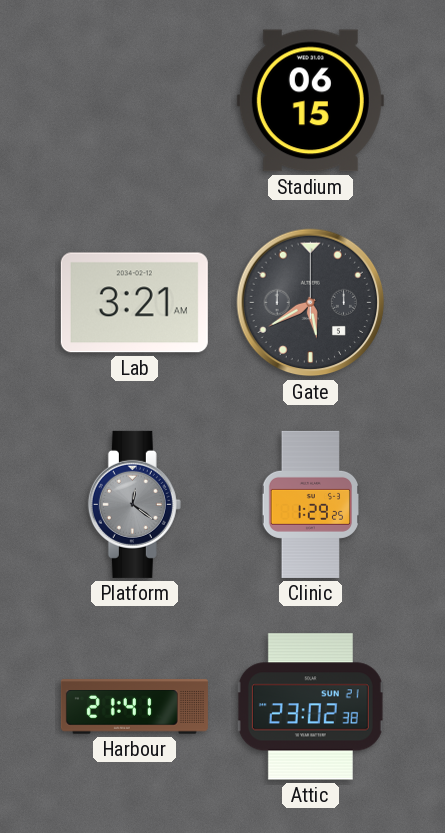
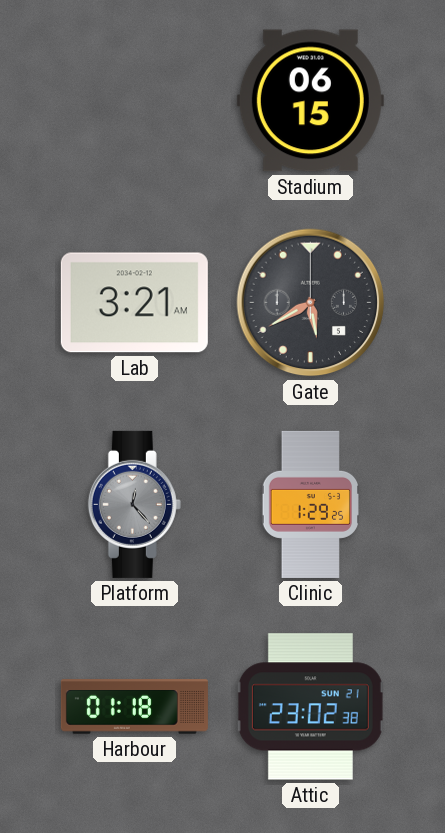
Platform: 12:21 -> 12:23
Harbour: 21:41 -> 01:18
